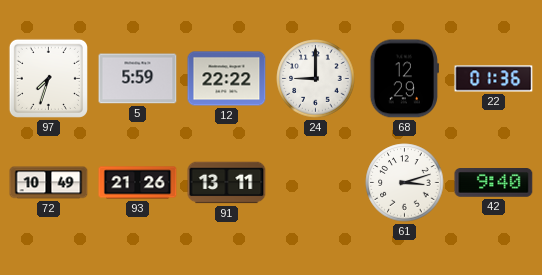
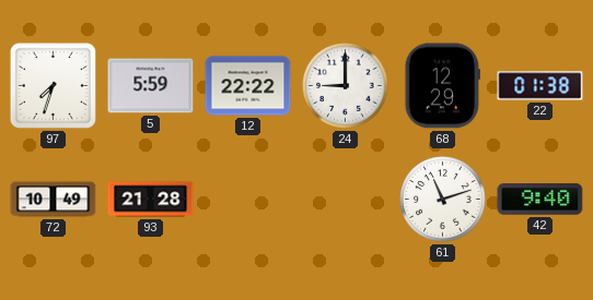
22: 01:36 -> 01:38
93: 21:26 -> 21:28
91: 13:11 -> none
61: 3:12 -> 11:12
